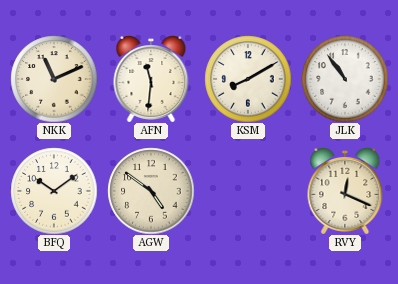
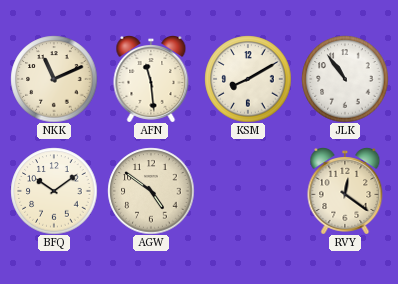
AFN: 11:31 -> 11:29
RVY: 12:19 -> 12:21
